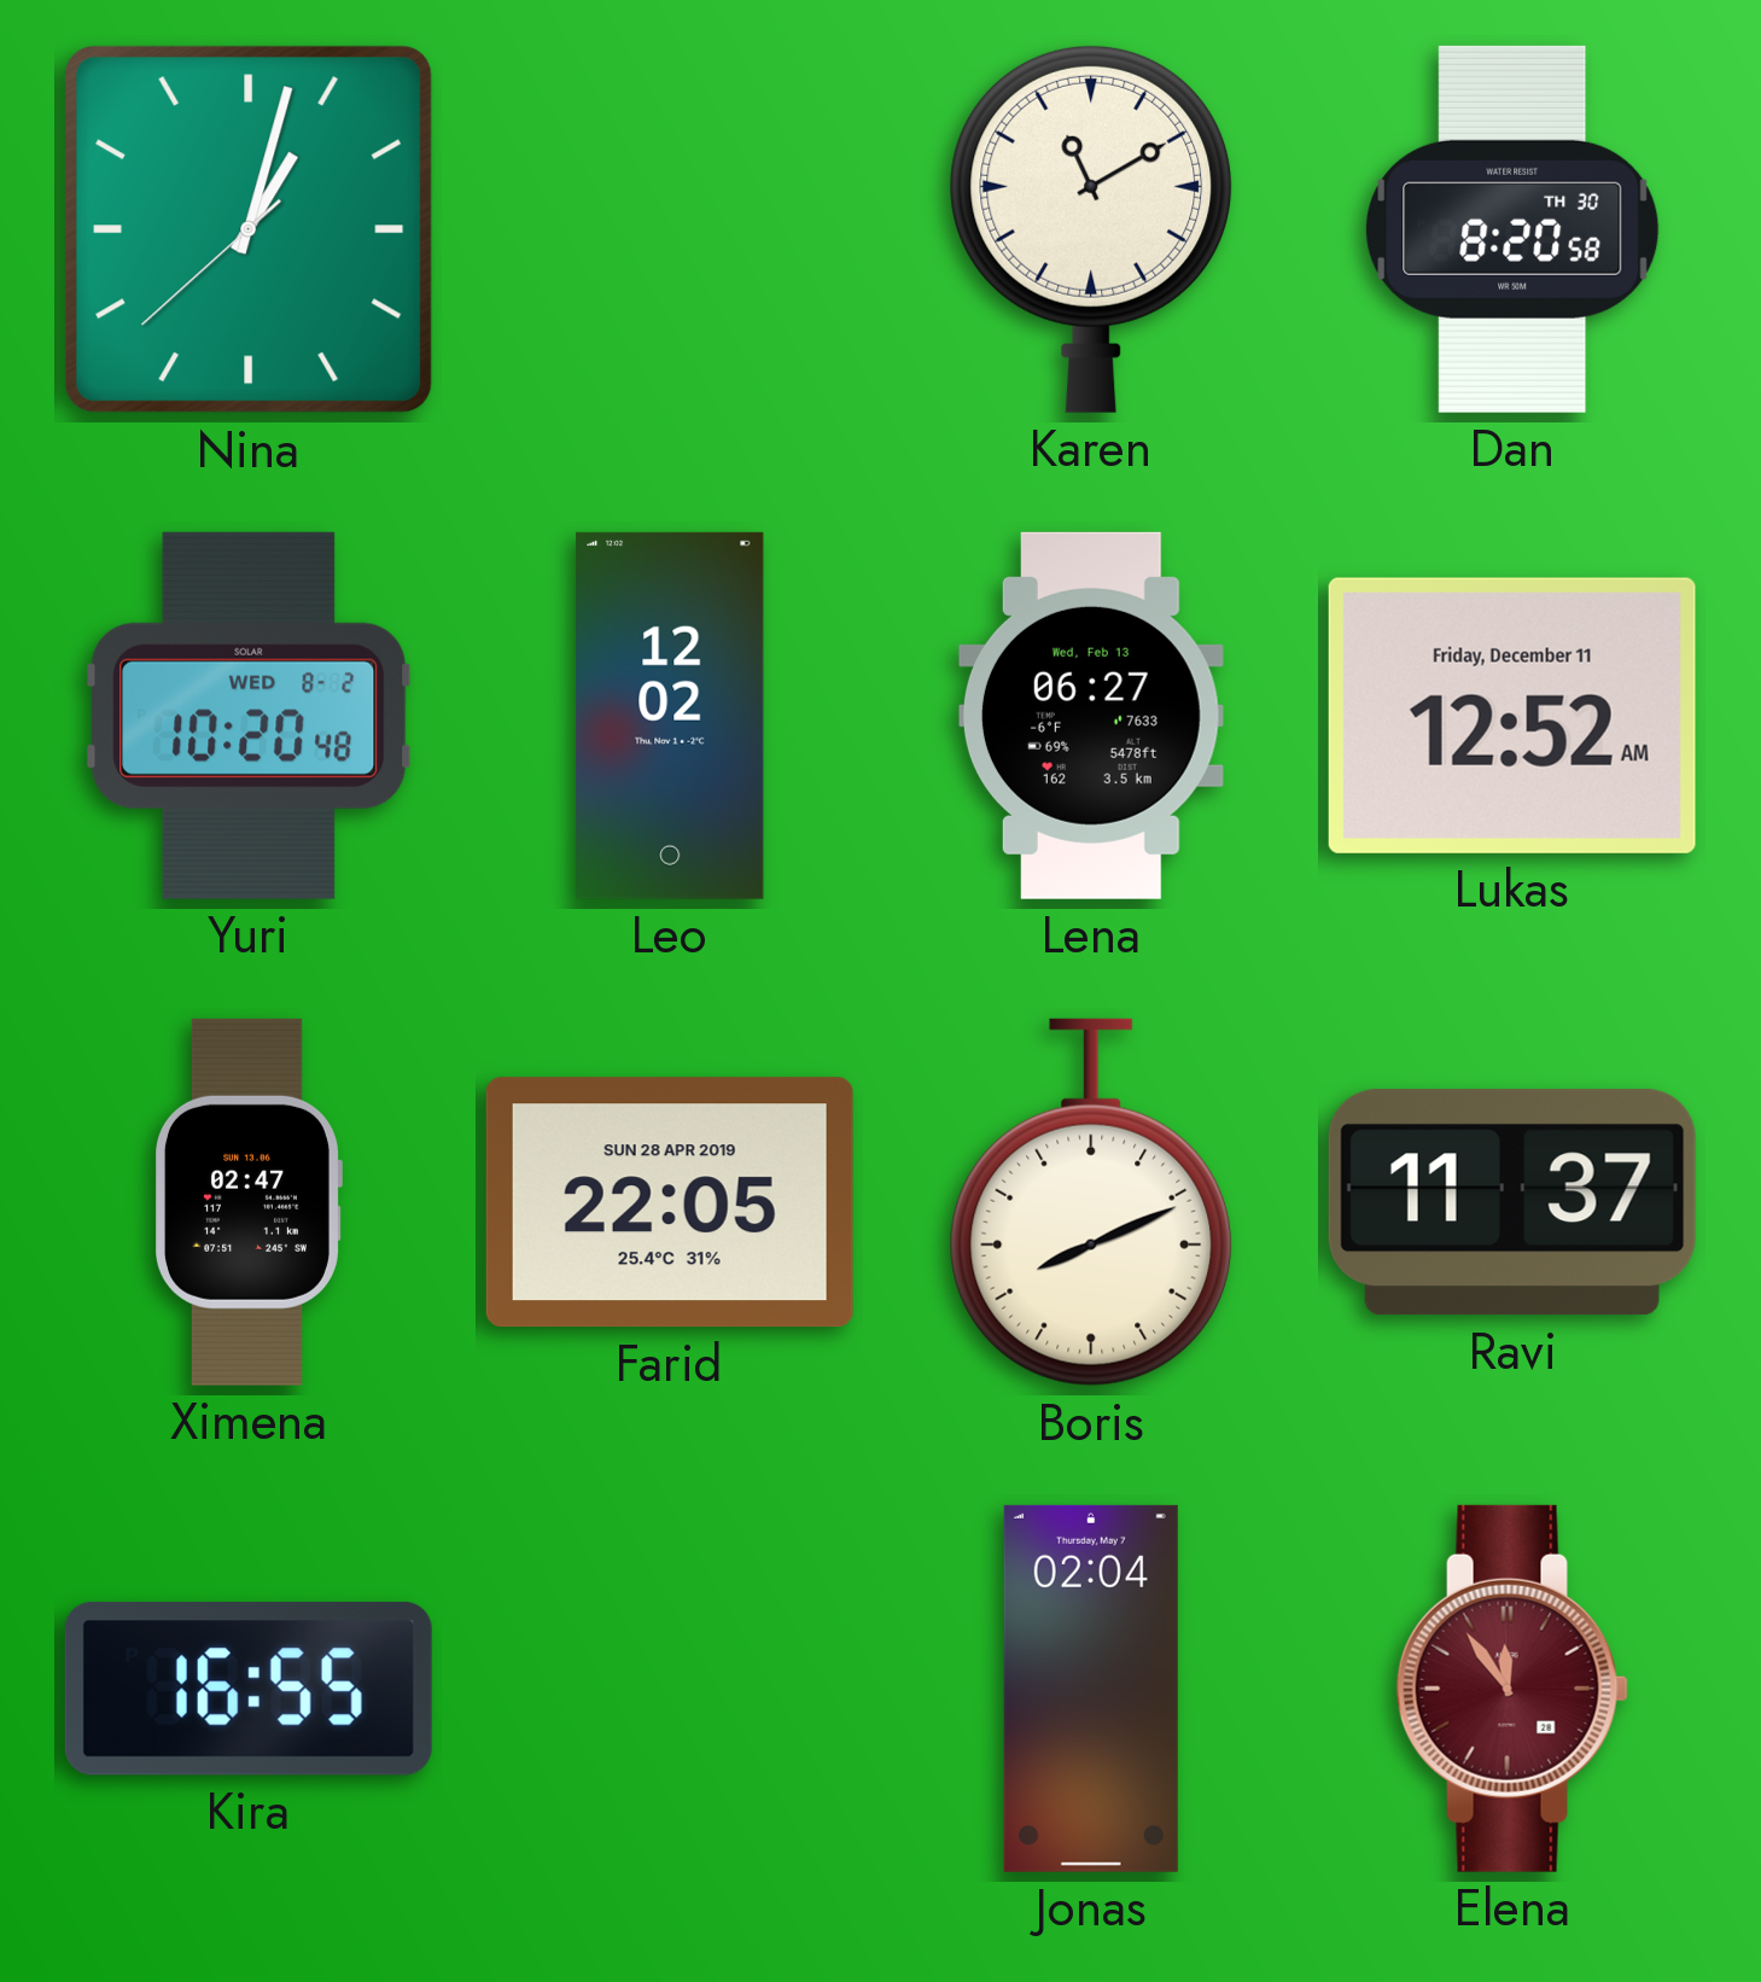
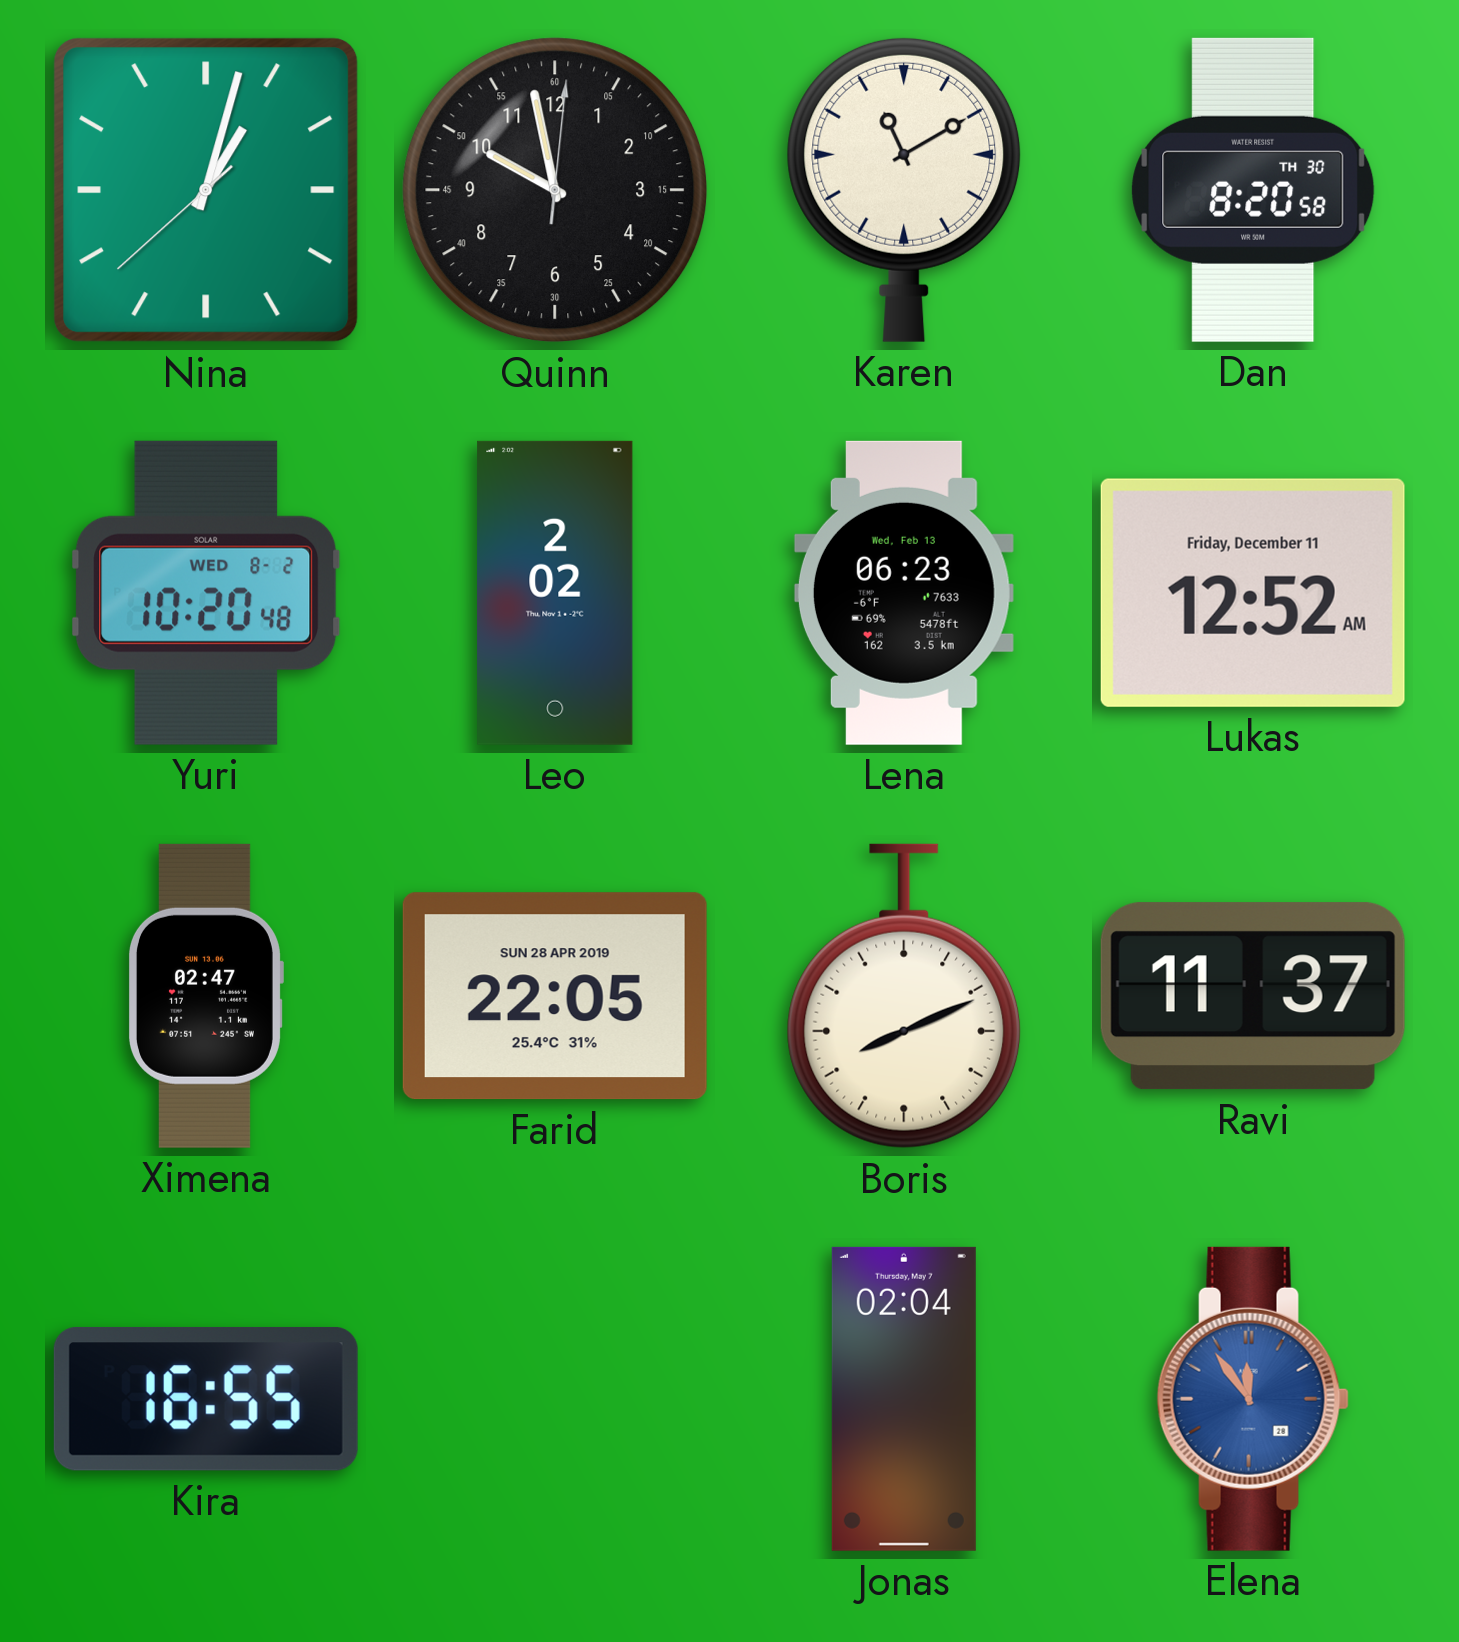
Quinn: none -> 9:58
Leo: 12:02 -> 2:02
Lena: 06:27 -> 06:23
Elena dial: burgundy -> blue
